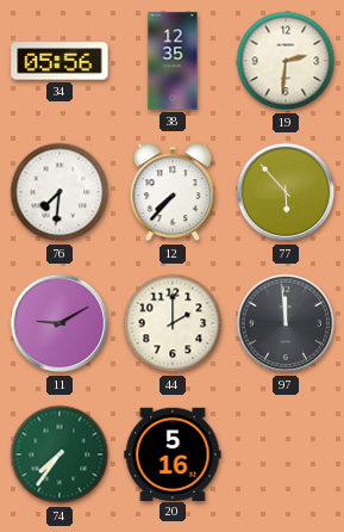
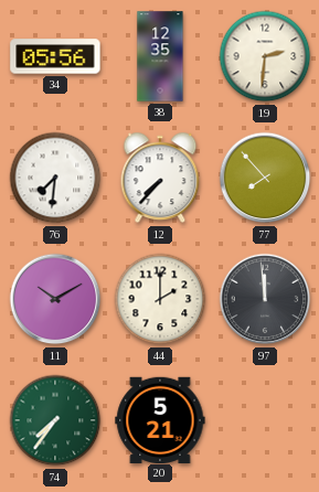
77: 5:53 -> 7:53
11: 9:10 -> 10:10
20: 5:16 -> 5:21
